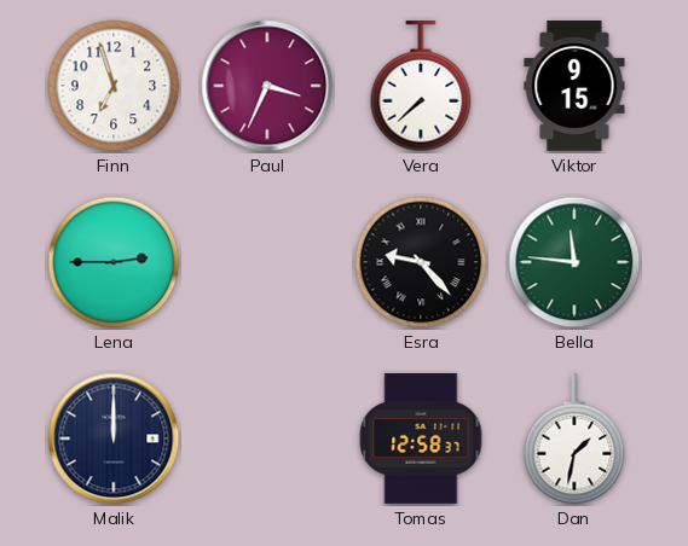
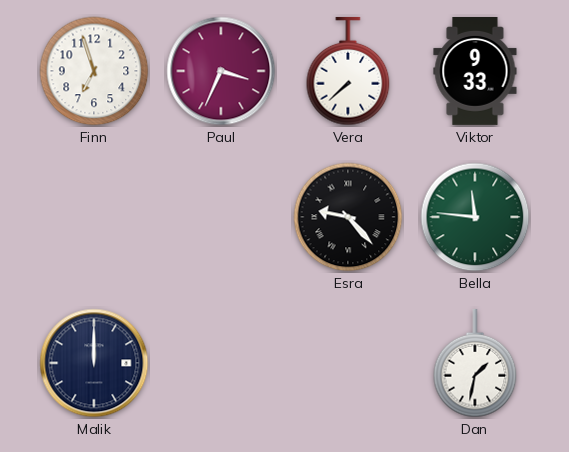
Viktor: 9:15 -> 9:33
Lena: 2:45 -> none
Tomas: 12:58 -> none
